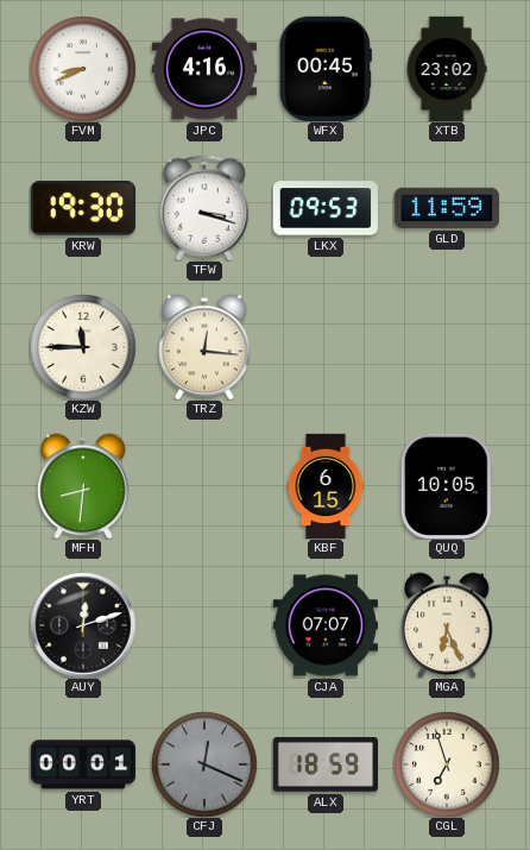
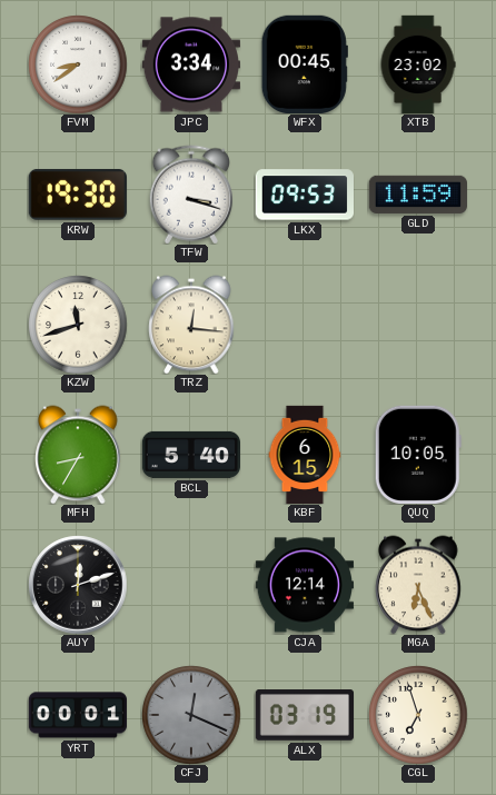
FVM: 8:41 -> 8:39
JPC: 4:16 -> 3:34
KZW: 11:45 -> 11:42
MFH: 8:31 -> 8:35
BCL: none -> 5:40
CJA: 07:07 -> 12:14
ALX: 18:59 -> 03:19
